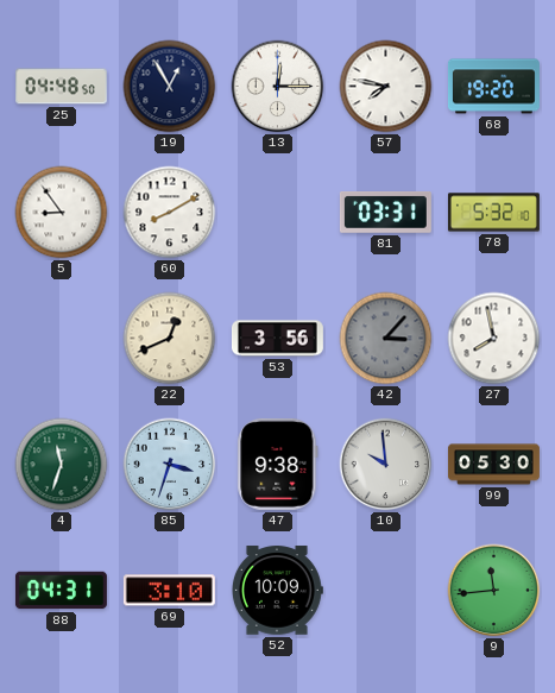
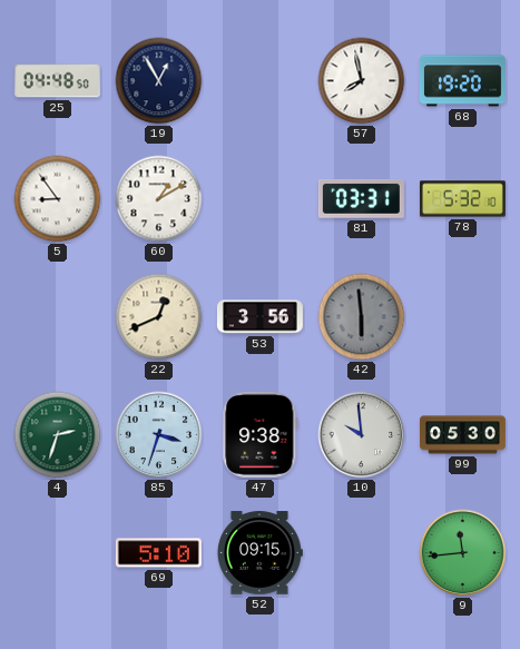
13: 12:15 -> none
57: 7:47 -> 7:58
60: 8:10 -> 1:10
42: 3:07 -> 5:59
27: 7:58 -> none
4: 11:33 -> 2:33
88: 04:31 -> none
69: 3:10 -> 5:10
52: 10:09 -> 09:15
